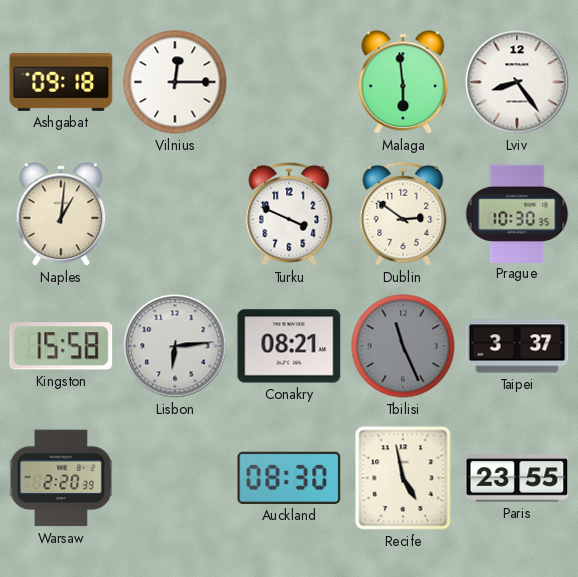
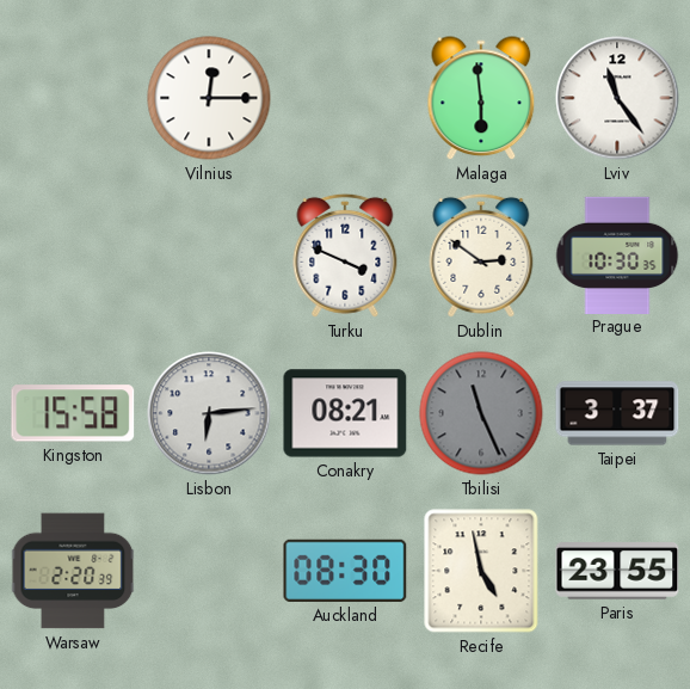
Ashgabat: 09:18 -> none
Lviv: 8:24 -> 11:24
Naples: 1:01 -> none
